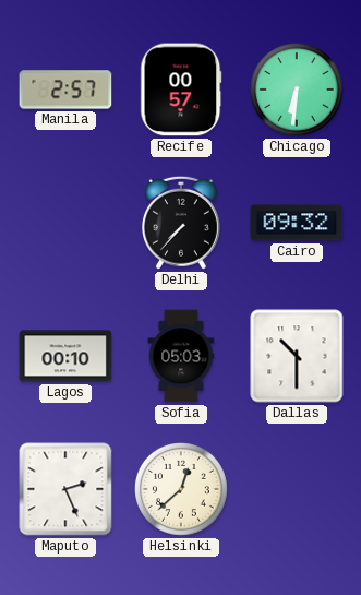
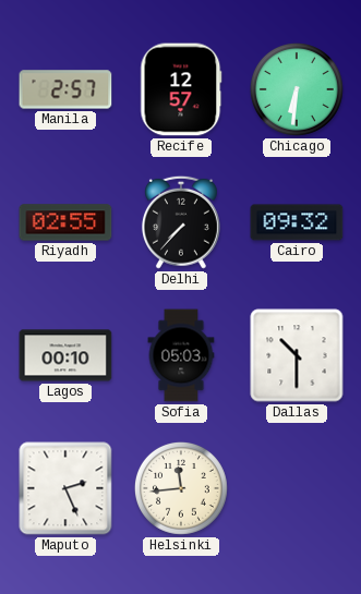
Recife: 00:57 -> 12:57
Riyadh: none -> 02:55
Helsinki: 12:38 -> 11:44
